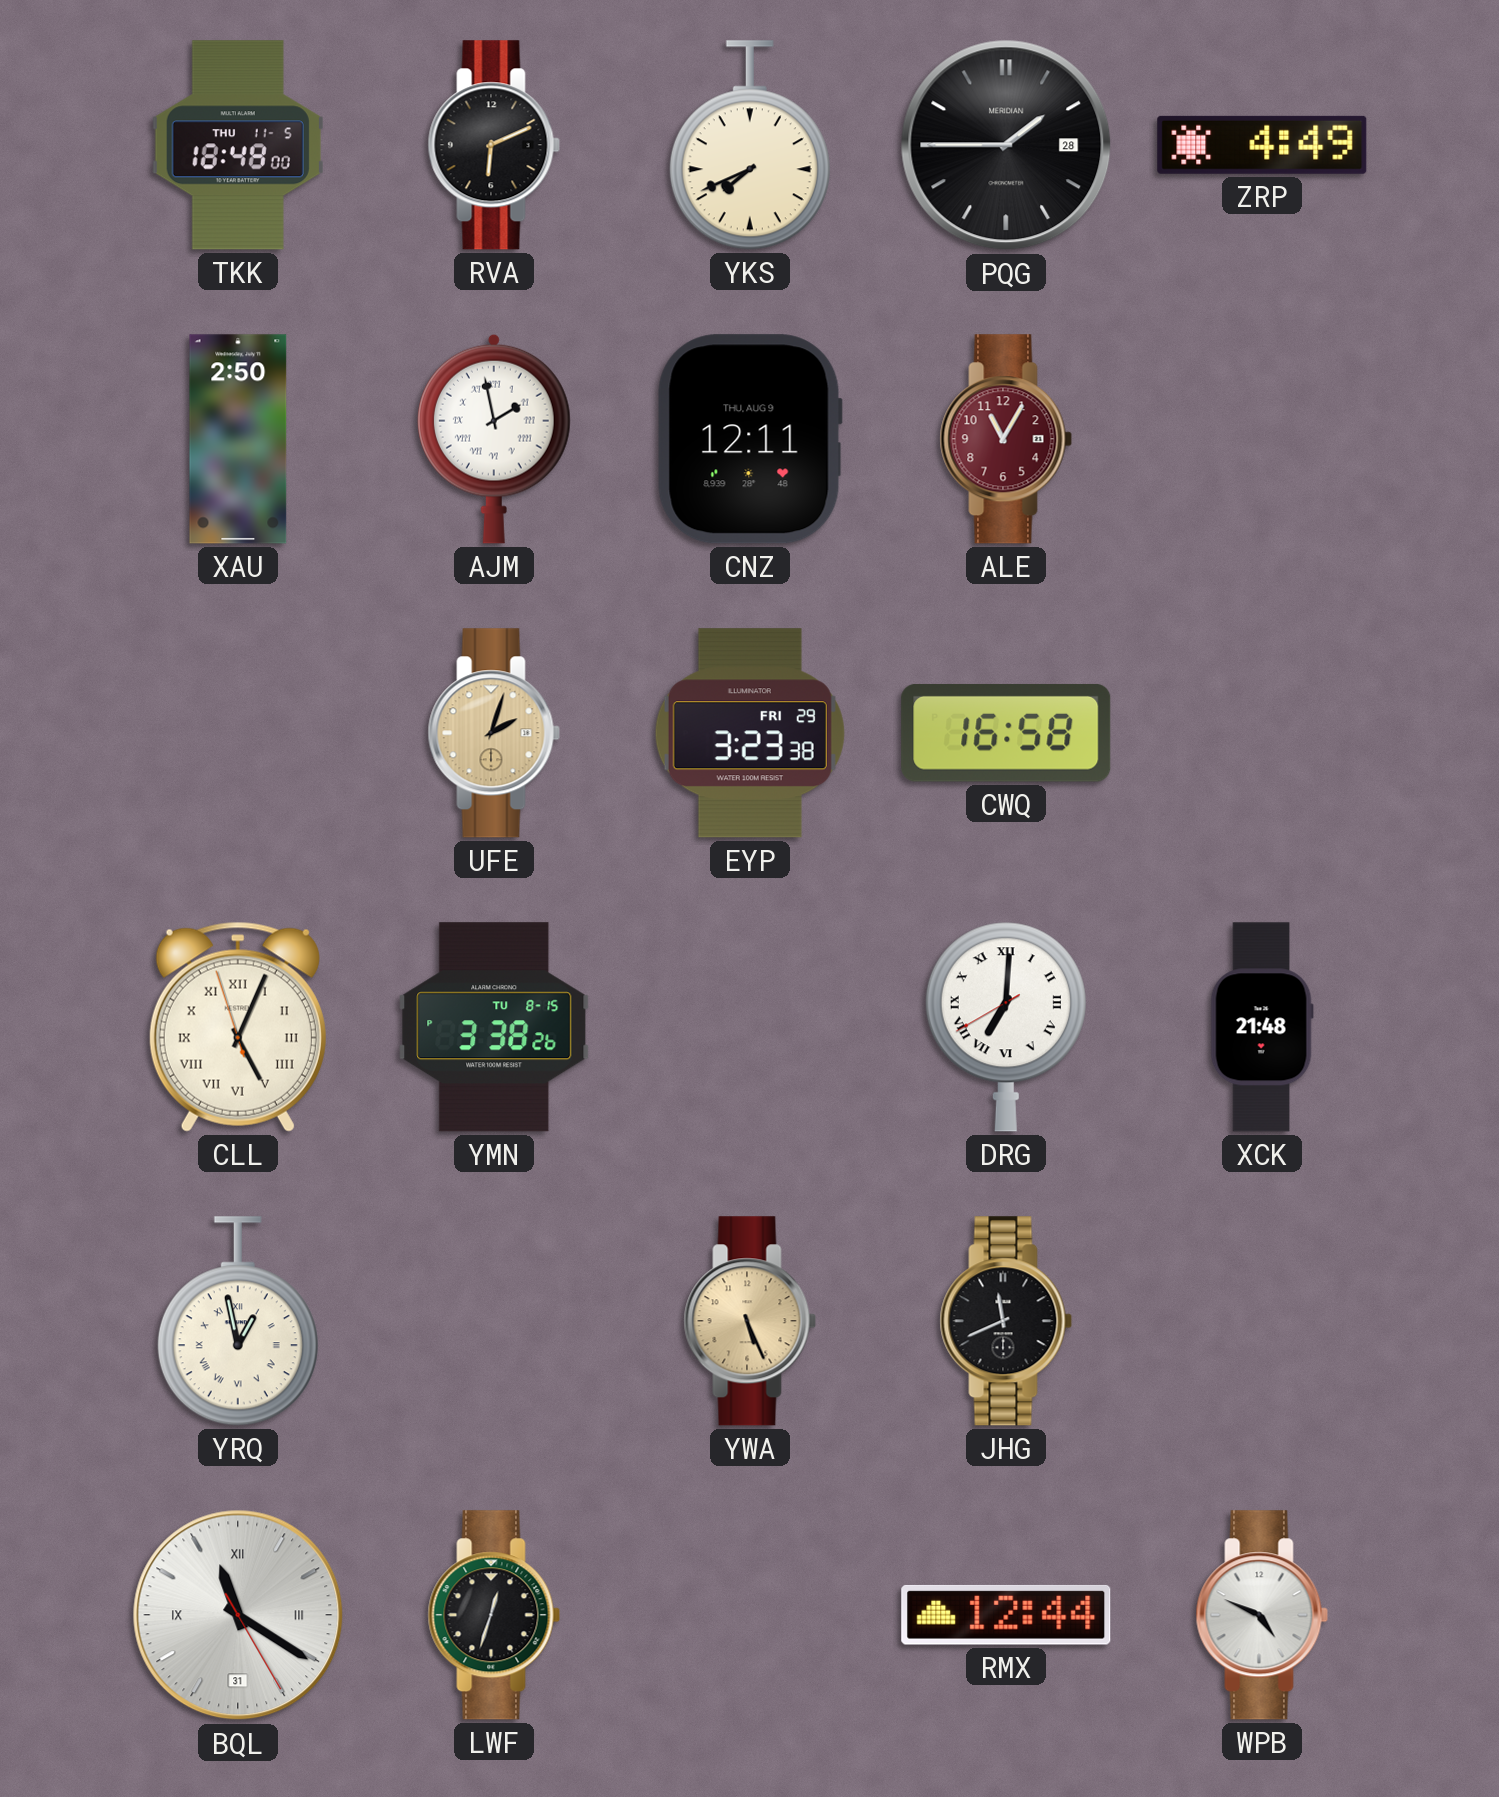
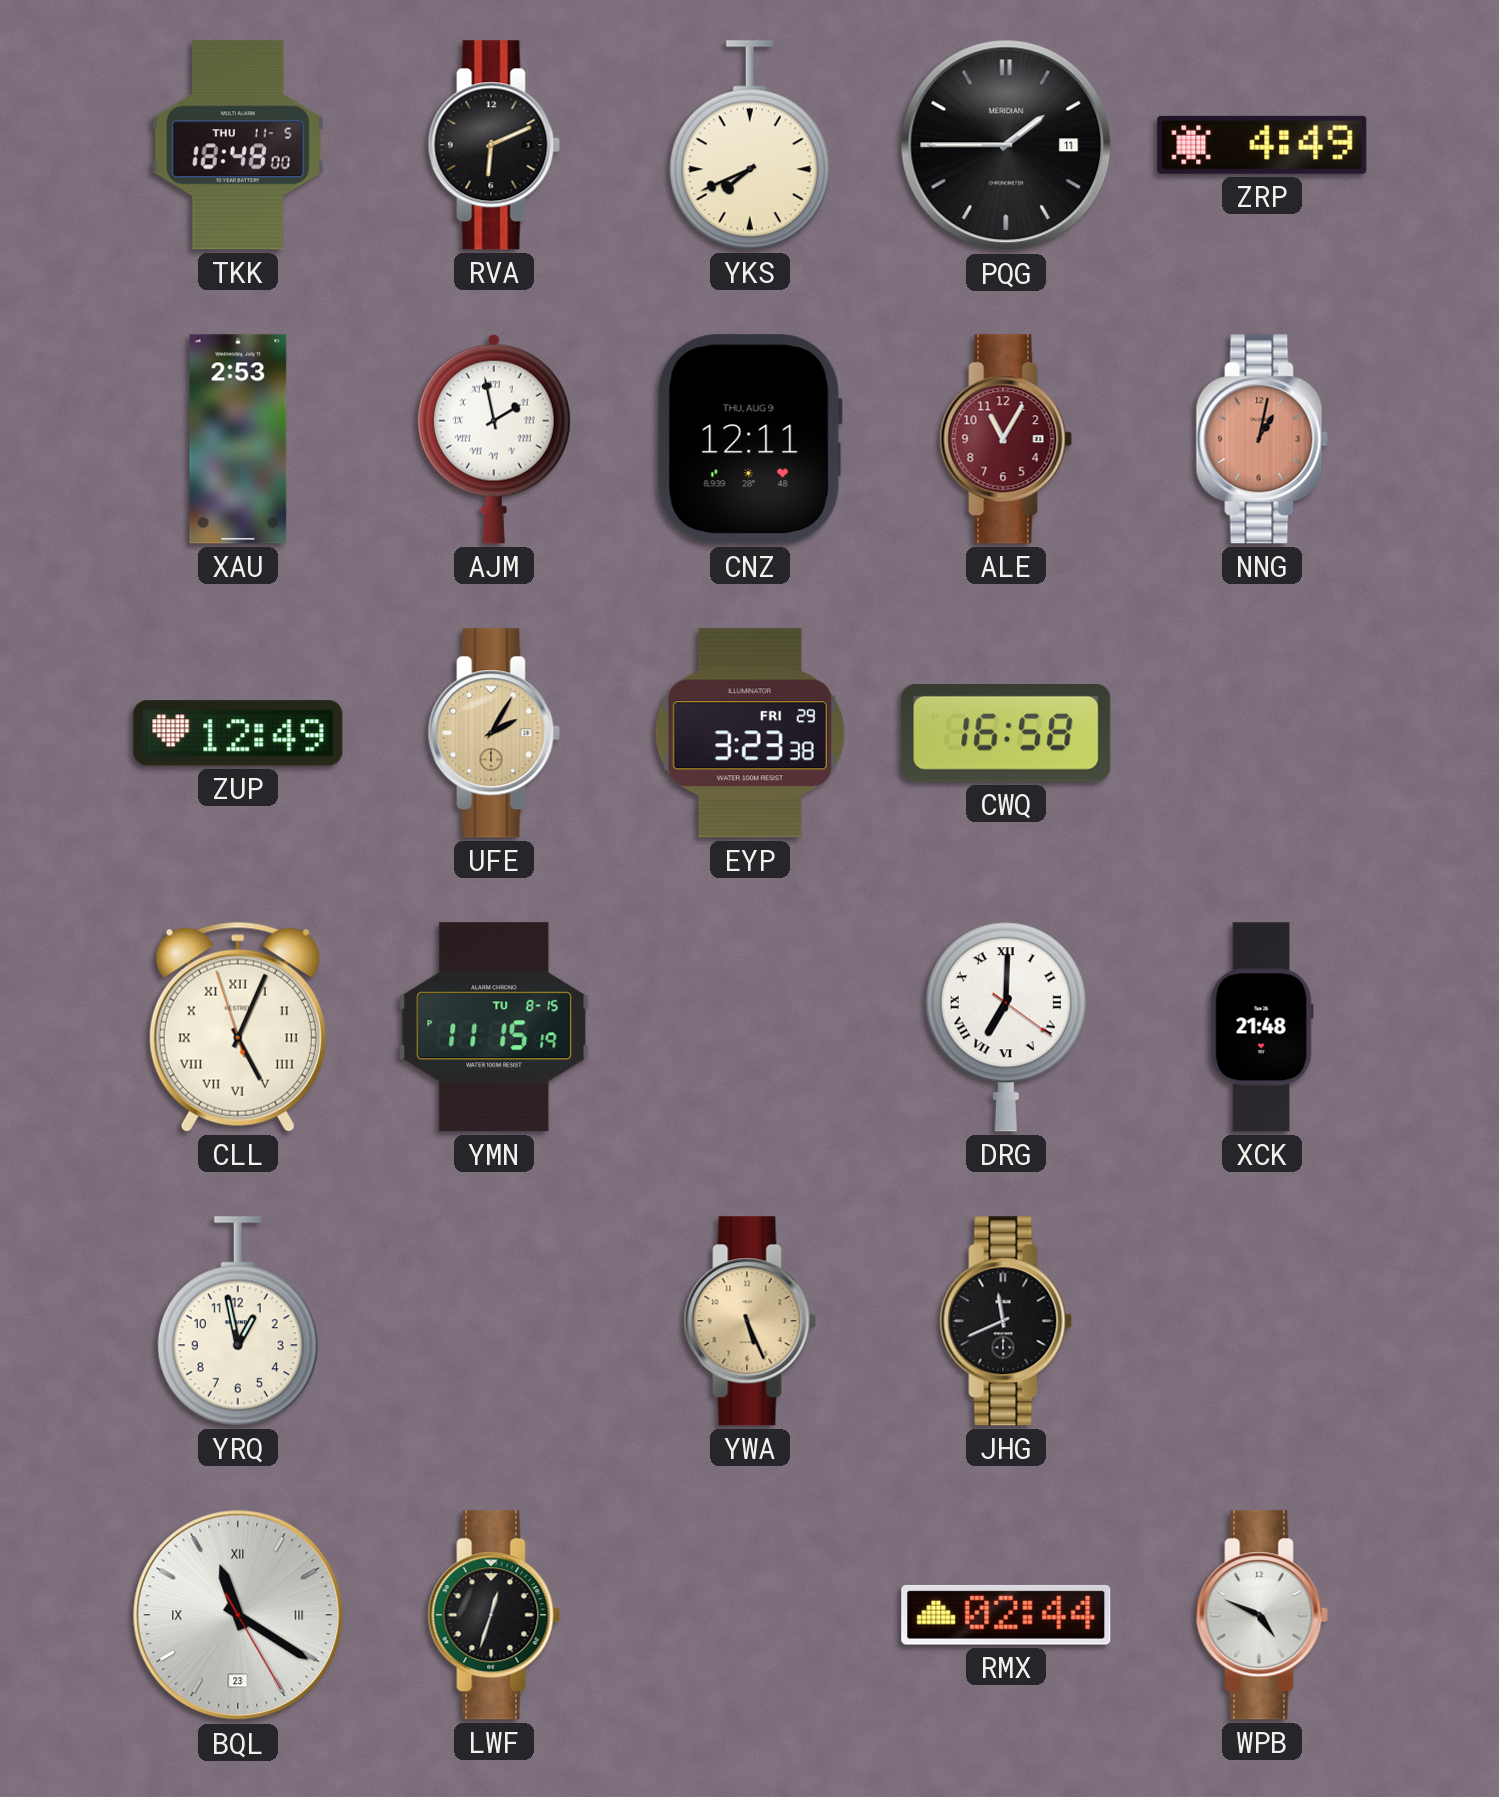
PQG date: 28 -> 11
XAU: 2:50 -> 2:53
NNG: none -> 1:02
ZUP: none -> 12:49
UFE: 2:03 -> 2:05
YMN: 3:38 -> 11:15
DRG: 7:00:40 -> 7:00:21
YRQ numerals: Roman -> Arabic
BQL date: 31 -> 23
RMX: 12:44 -> 02:44
